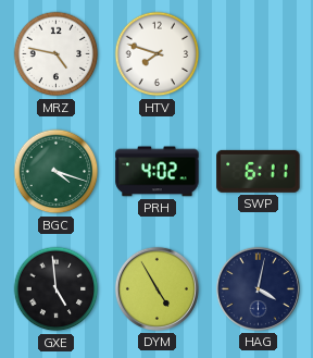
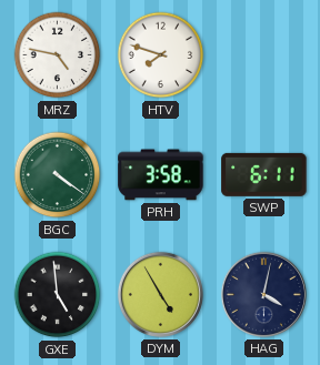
BGC: 4:18 -> 4:21
PRH: 4:02 -> 3:58
